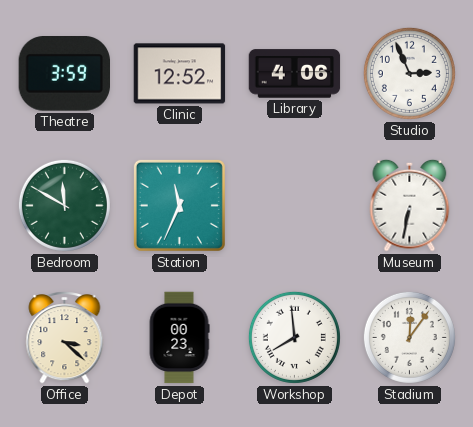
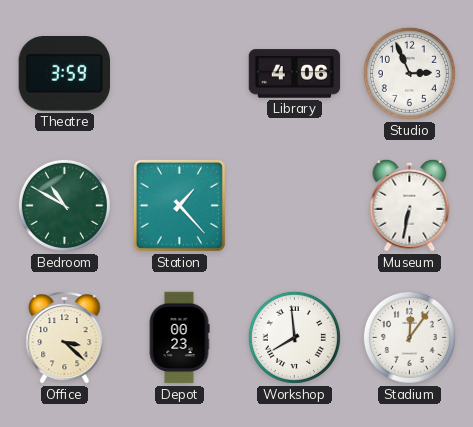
Clinic: 12:52 -> none
Bedroom: 11:50 -> 10:50
Station: 11:34 -> 1:23
